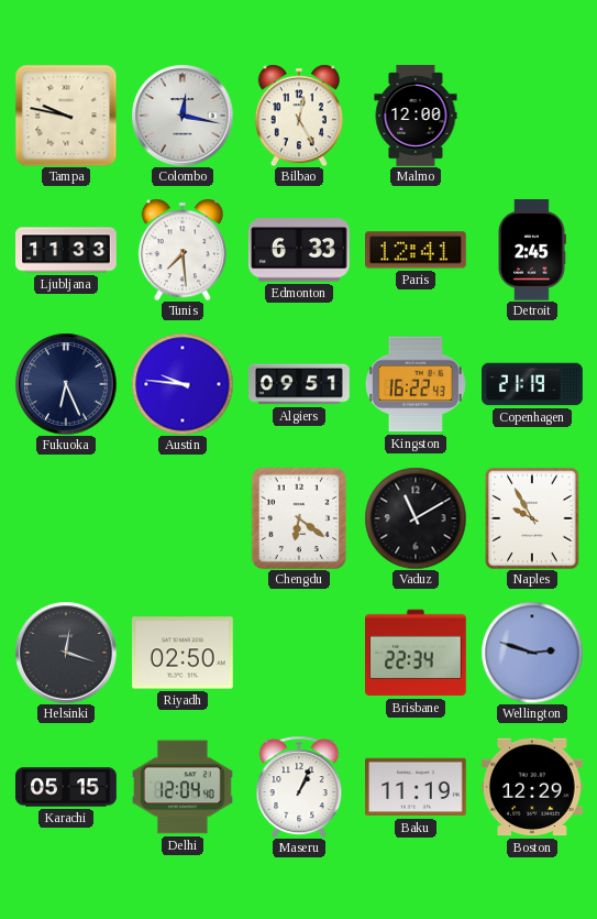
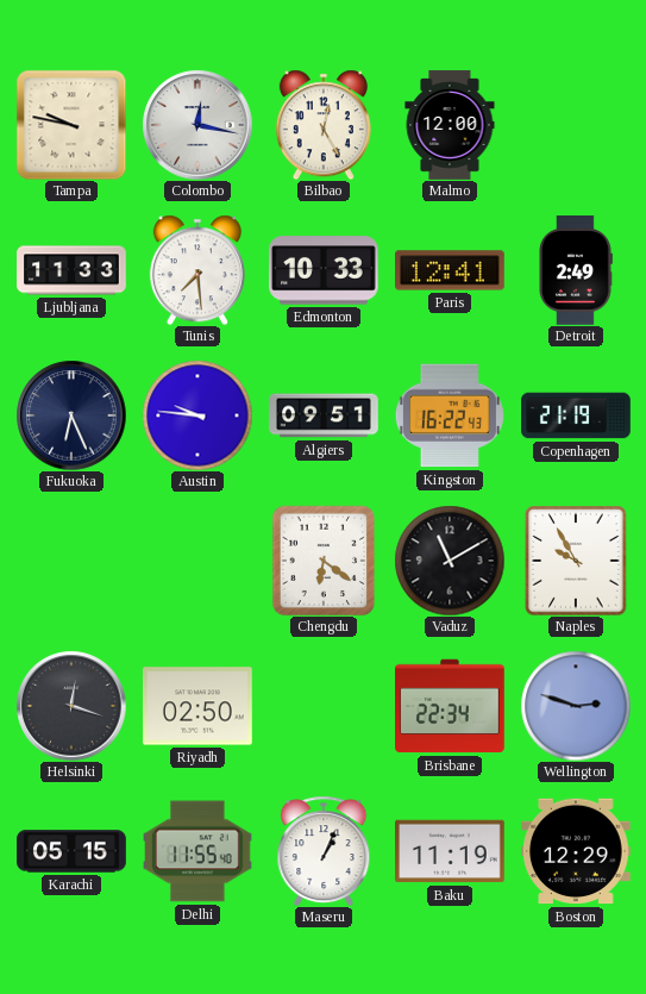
Edmonton: 6:33 -> 10:33
Detroit: 2:45 -> 2:49
Delhi: 12:04 -> 11:55
